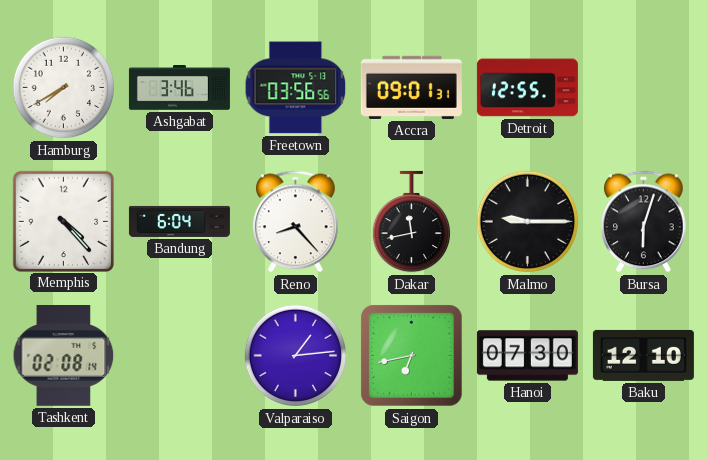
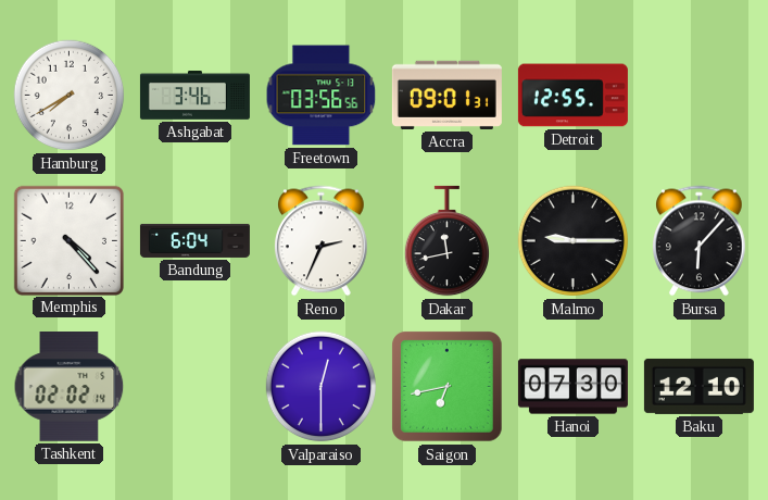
Reno: 8:23 -> 2:34
Bursa: 6:03 -> 6:07
Tashkent: 02:08 -> 02:02
Valparaiso: 1:14 -> 12:30
